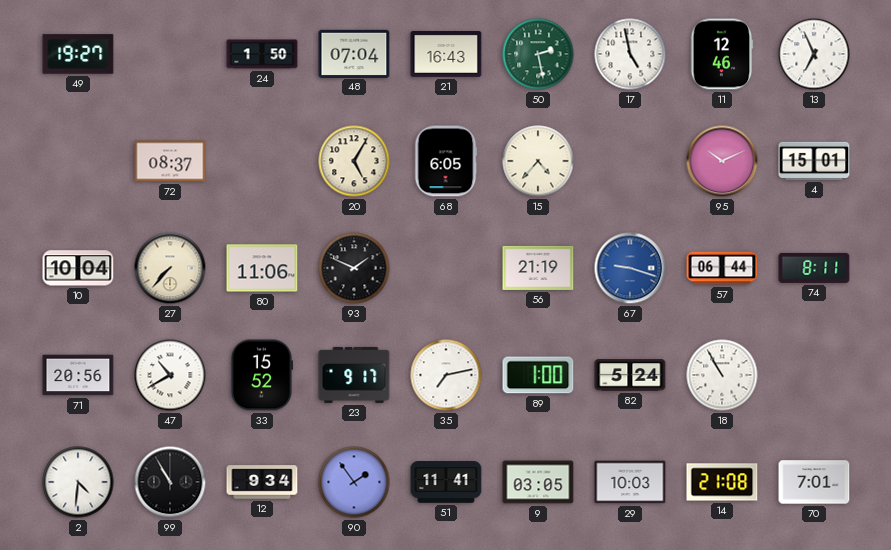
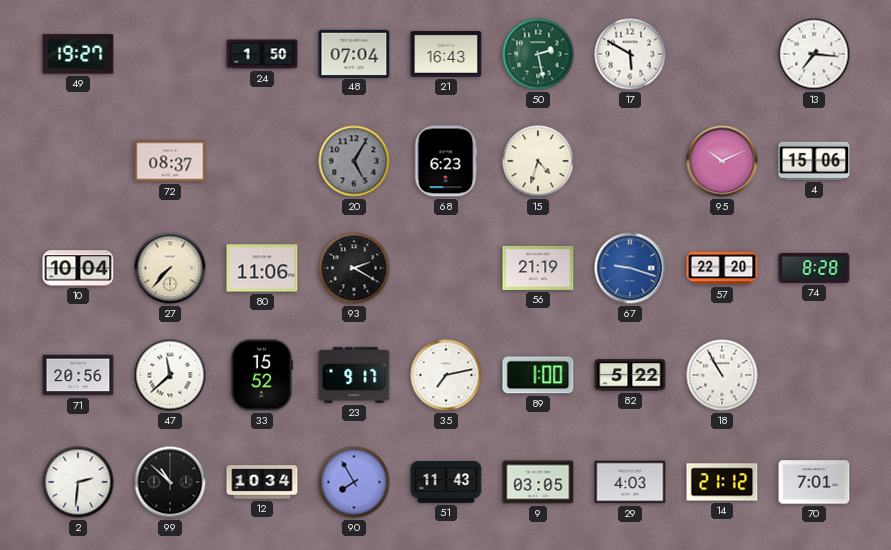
17: 4:58 -> 5:50
11: 12:46 -> none
13: 6:56 -> 7:16
20 dial: cream -> grey
68: 6:05 -> 6:23
15: 4:37 -> 4:33
4: 15:01 -> 15:06
93: 1:49 -> 2:20
57: 06:44 -> 22:20
74: 8:11 -> 8:28
47: 10:40 -> 11:38
82: 5:24 -> 5:22
2: 4:31 -> 2:31
99: 10:55 -> 10:52
12: 9:34 -> 10:34
90: 1:54 -> 7:55
51: 11:41 -> 11:43
29: 10:03 -> 4:03
14: 21:08 -> 21:12
